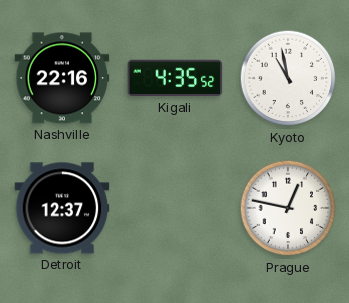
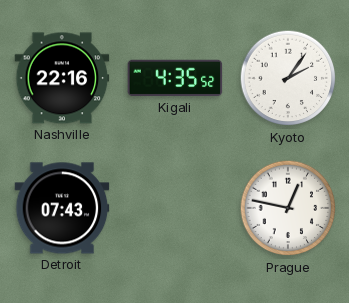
Kyoto: 10:58 -> 2:06
Detroit: 12:37 -> 07:43
